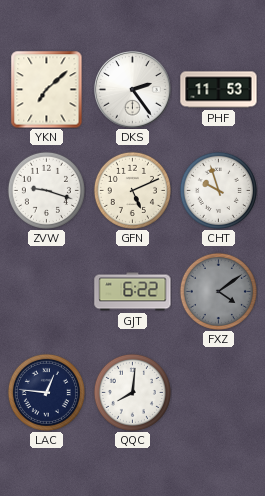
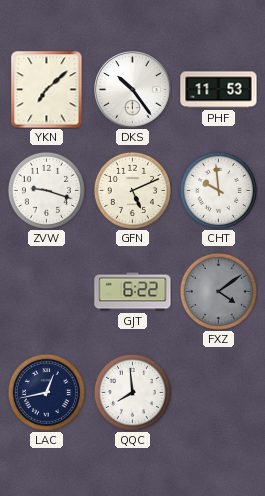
DKS: 2:24 -> 10:24
CHT: 9:57 -> 9:59
LAC: 12:46 -> 12:43
QQC: 8:01 -> 7:59
